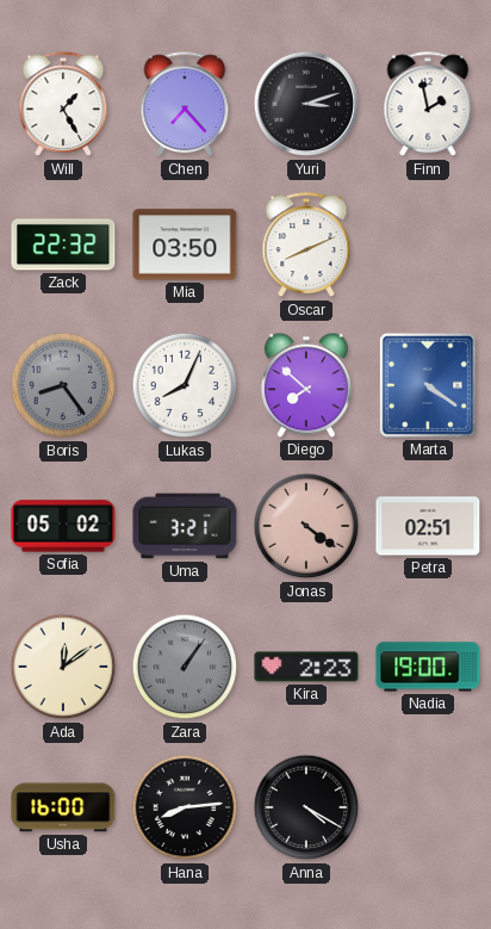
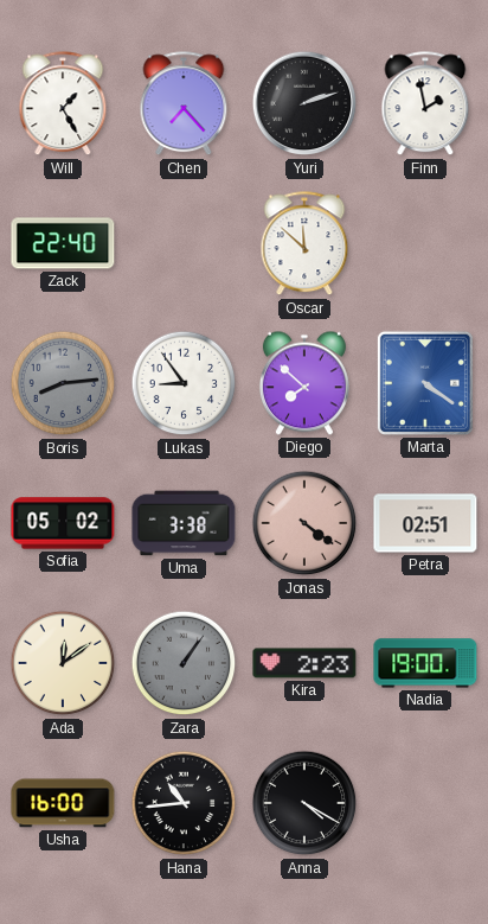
Yuri: 3:12 -> 2:12
Zack: 22:32 -> 22:40
Mia: 03:50 -> none
Oscar: 8:11 -> 11:52
Boris: 8:24 -> 8:14
Lukas: 8:04 -> 8:54
Uma: 3:21 -> 3:38
Hana: 8:14 -> 10:44
